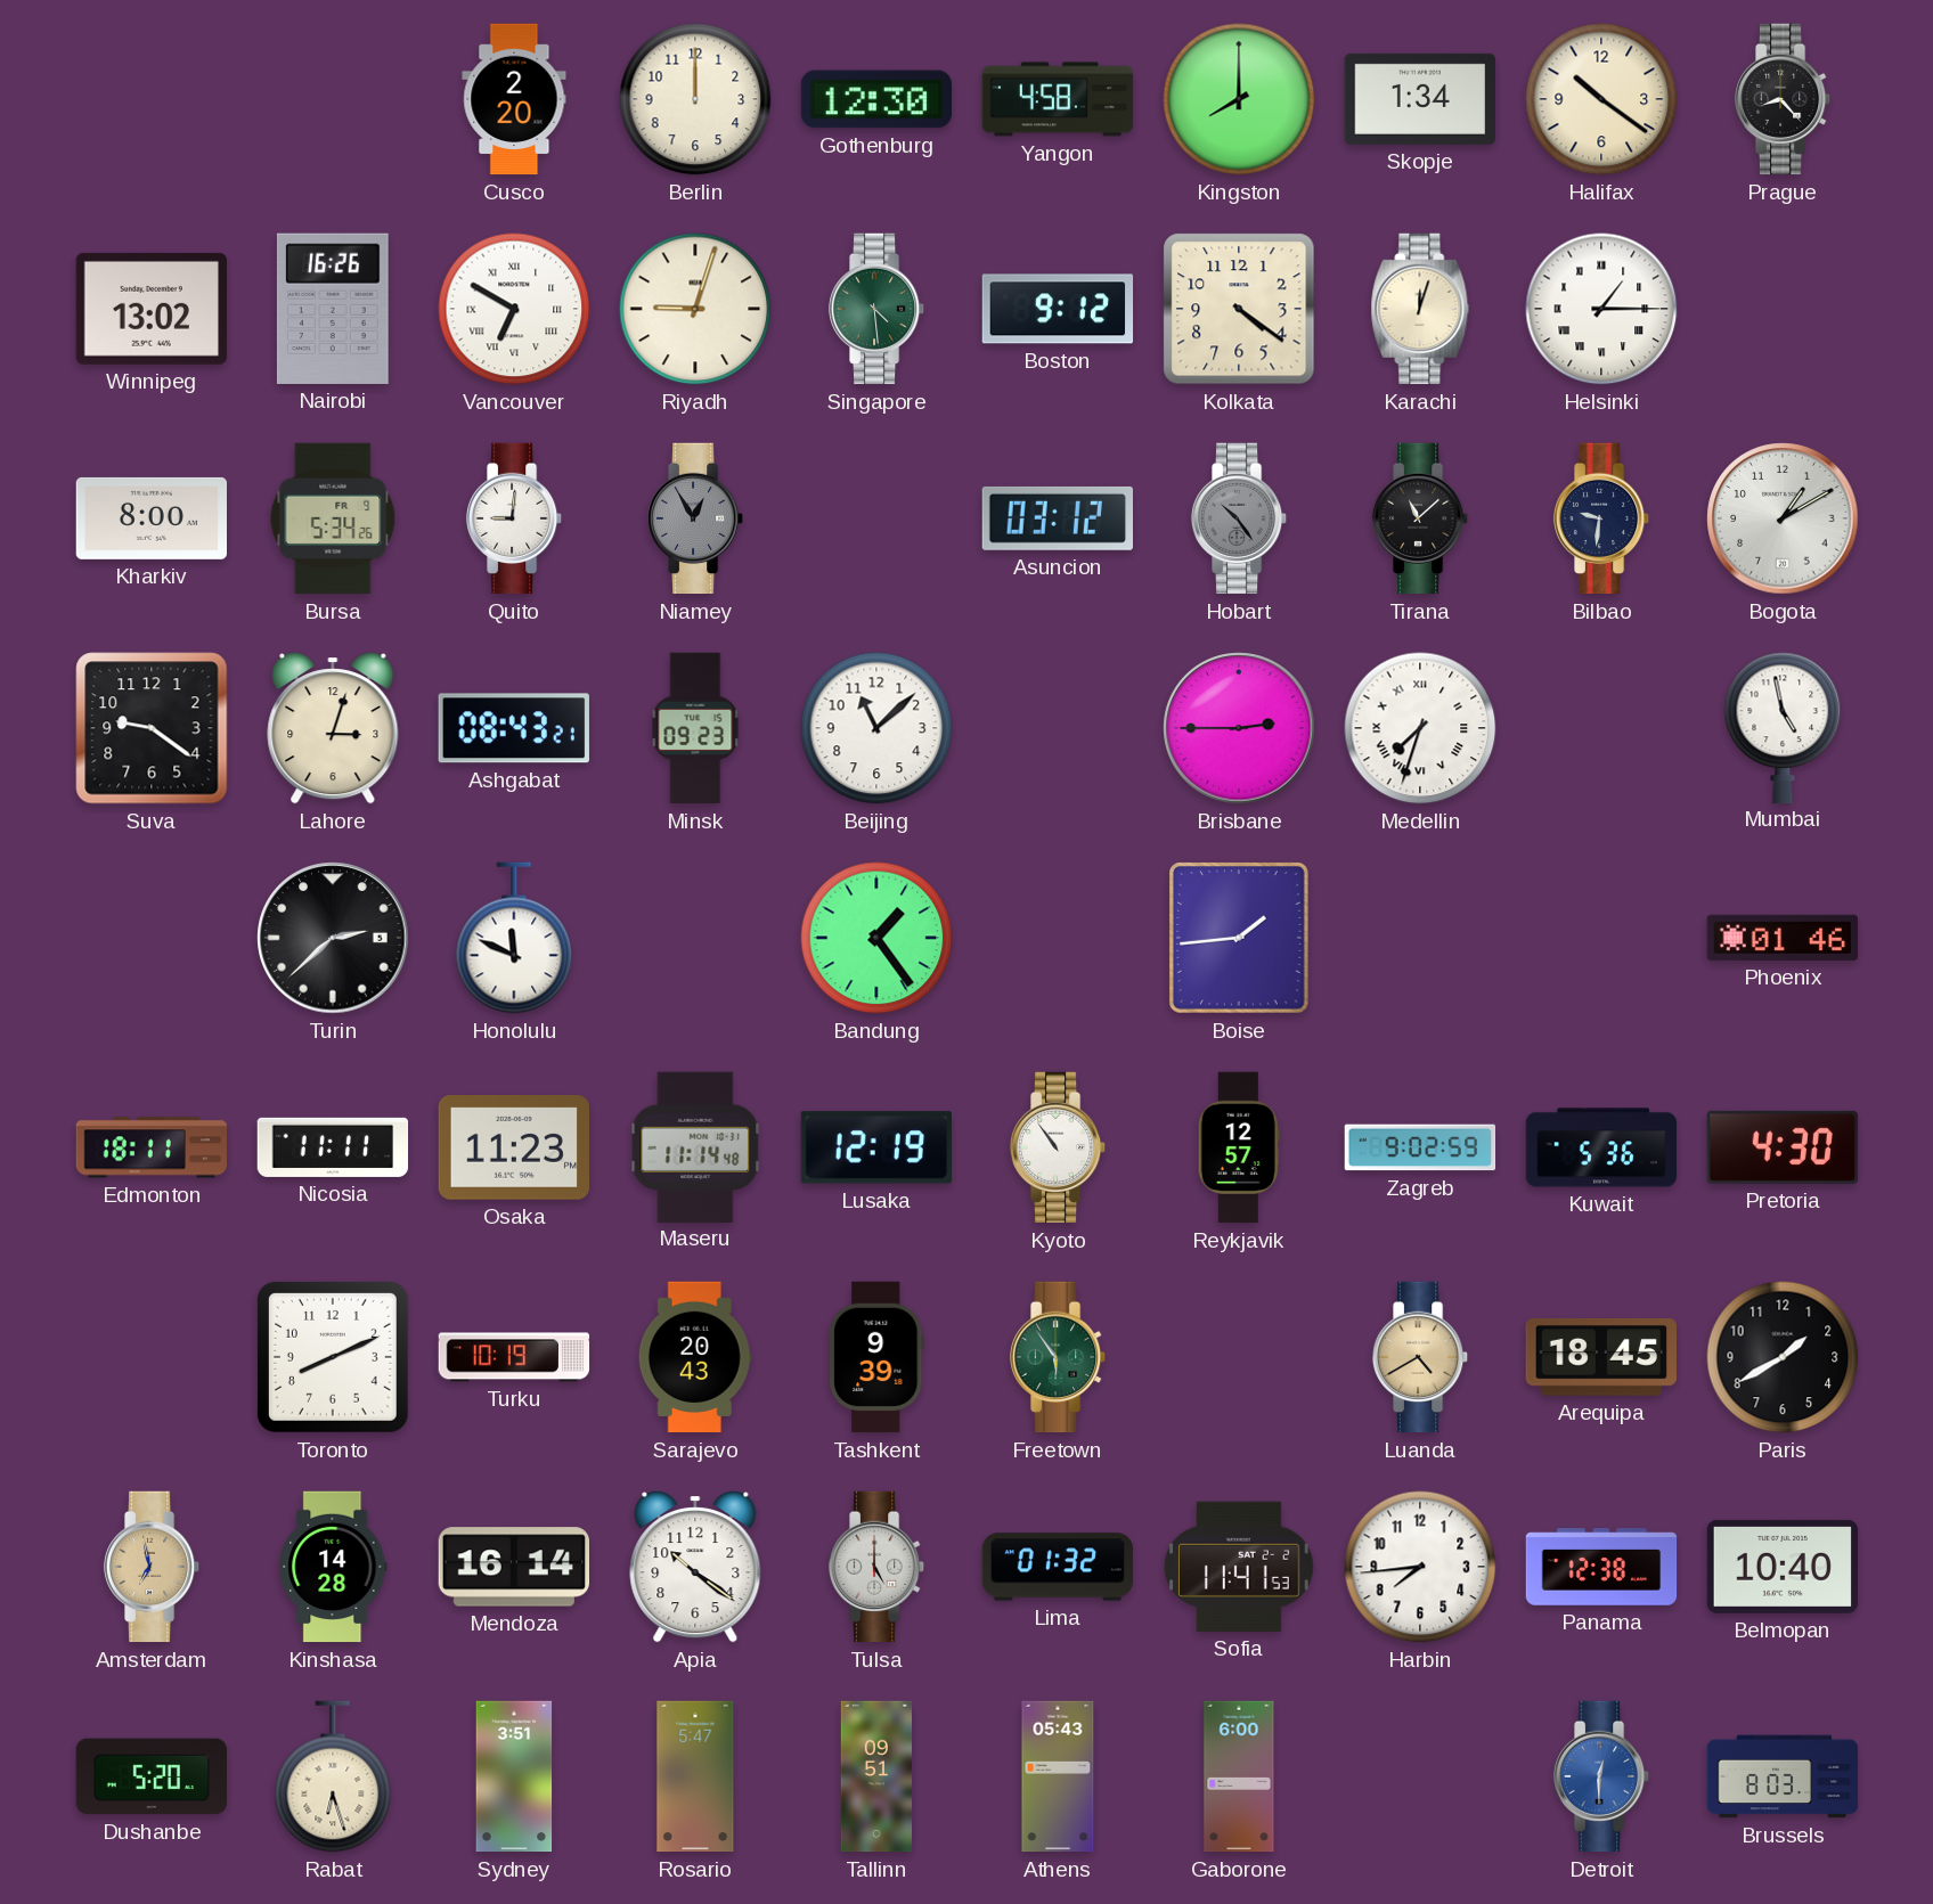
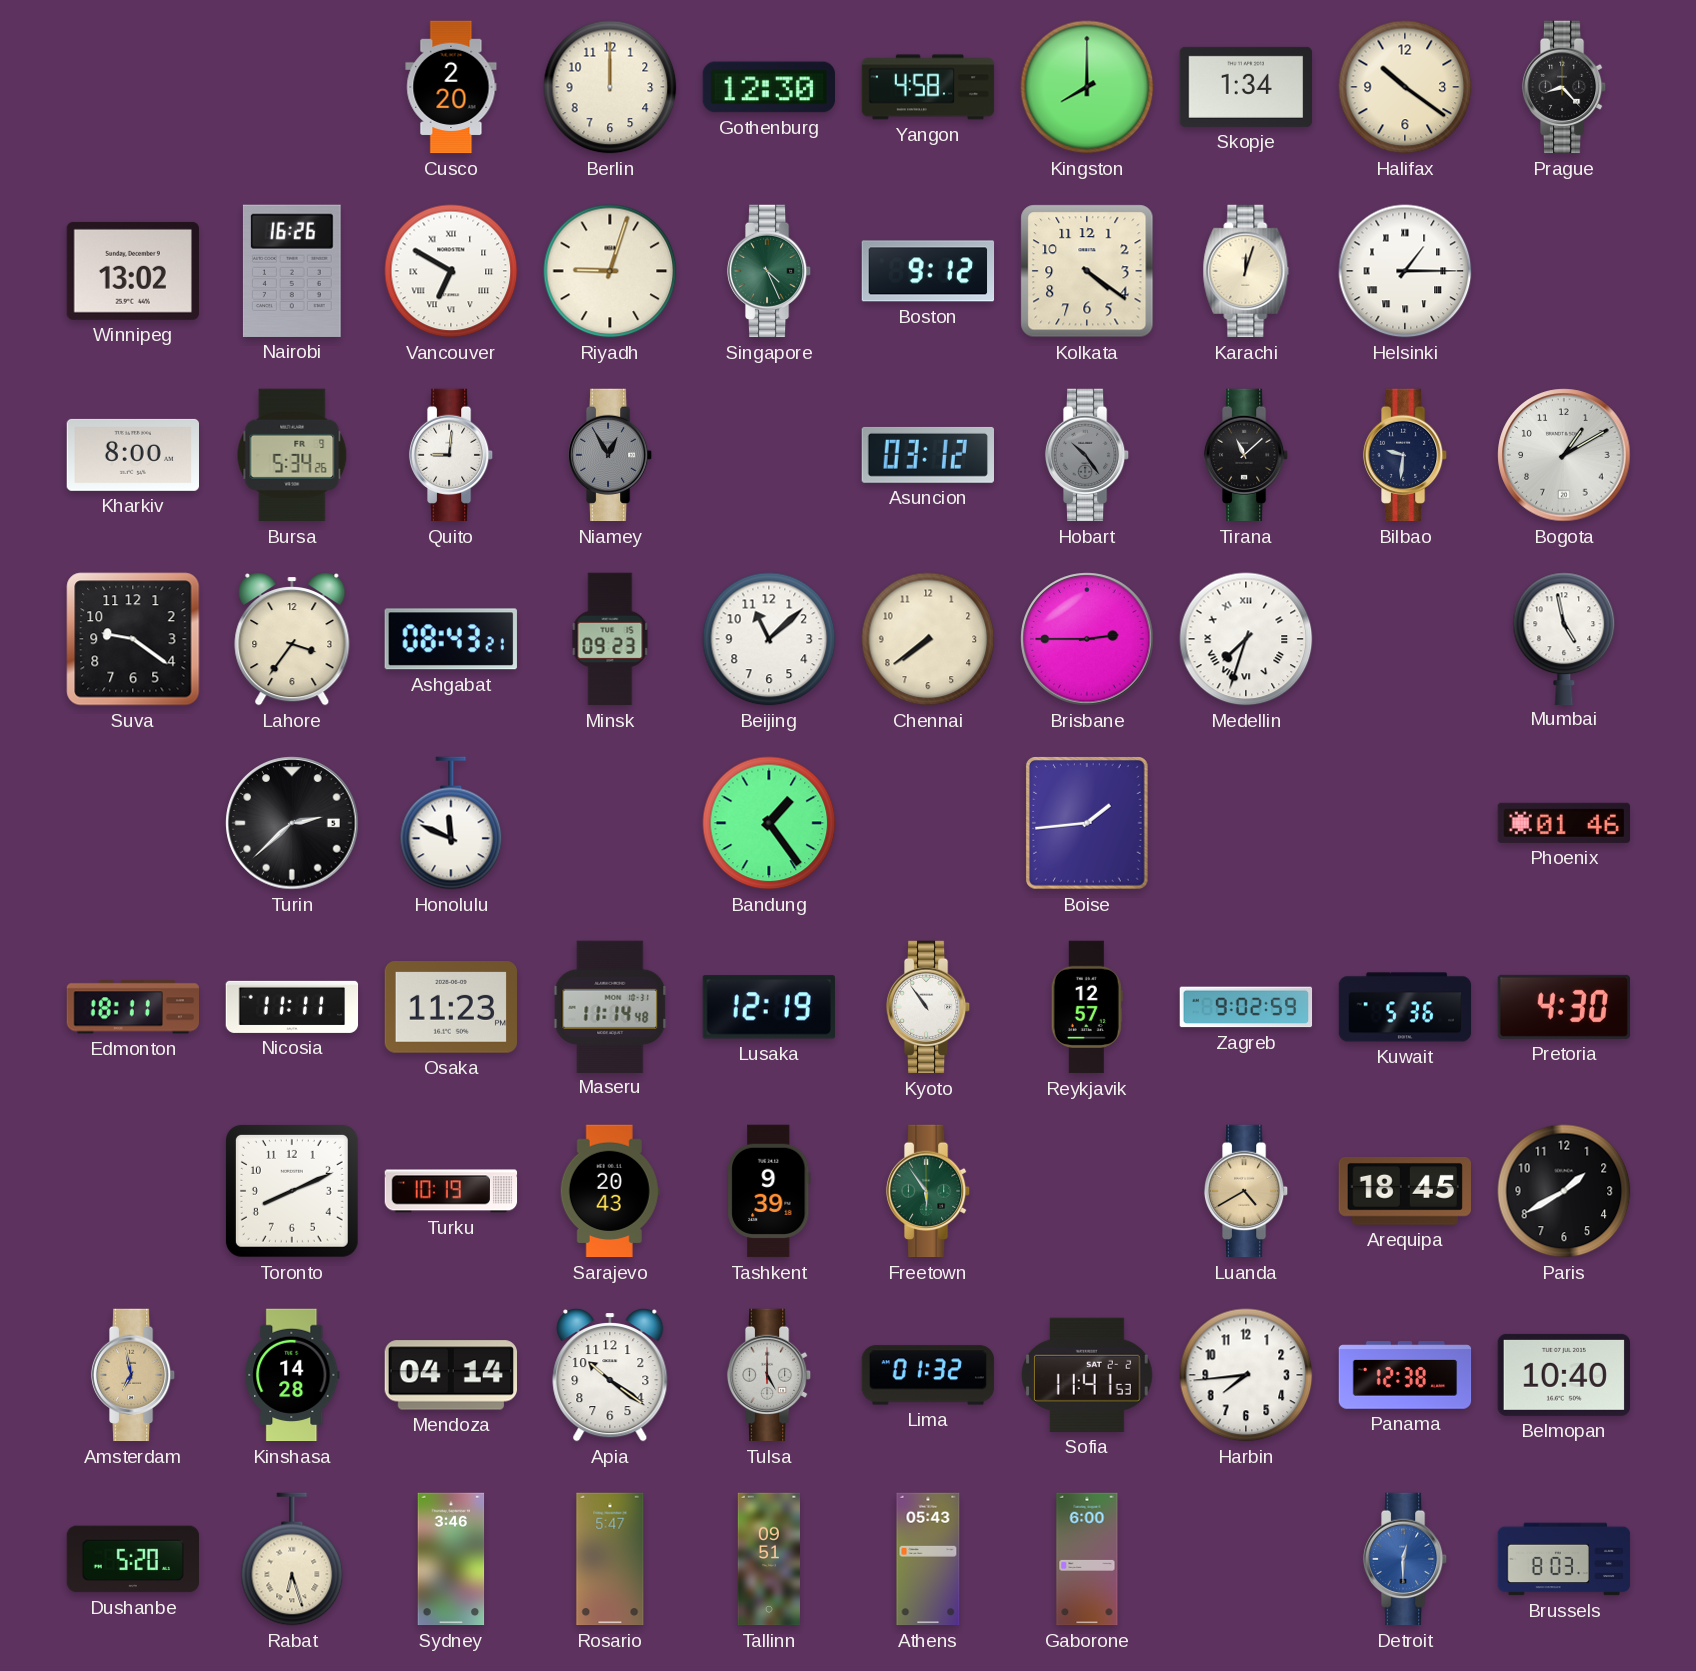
Singapore: 4:29 -> 4:26
Lahore: 3:03 -> 3:36
Chennai: none -> 7:39
Mendoza: 16:14 -> 04:14
Sydney: 3:51 -> 3:46
